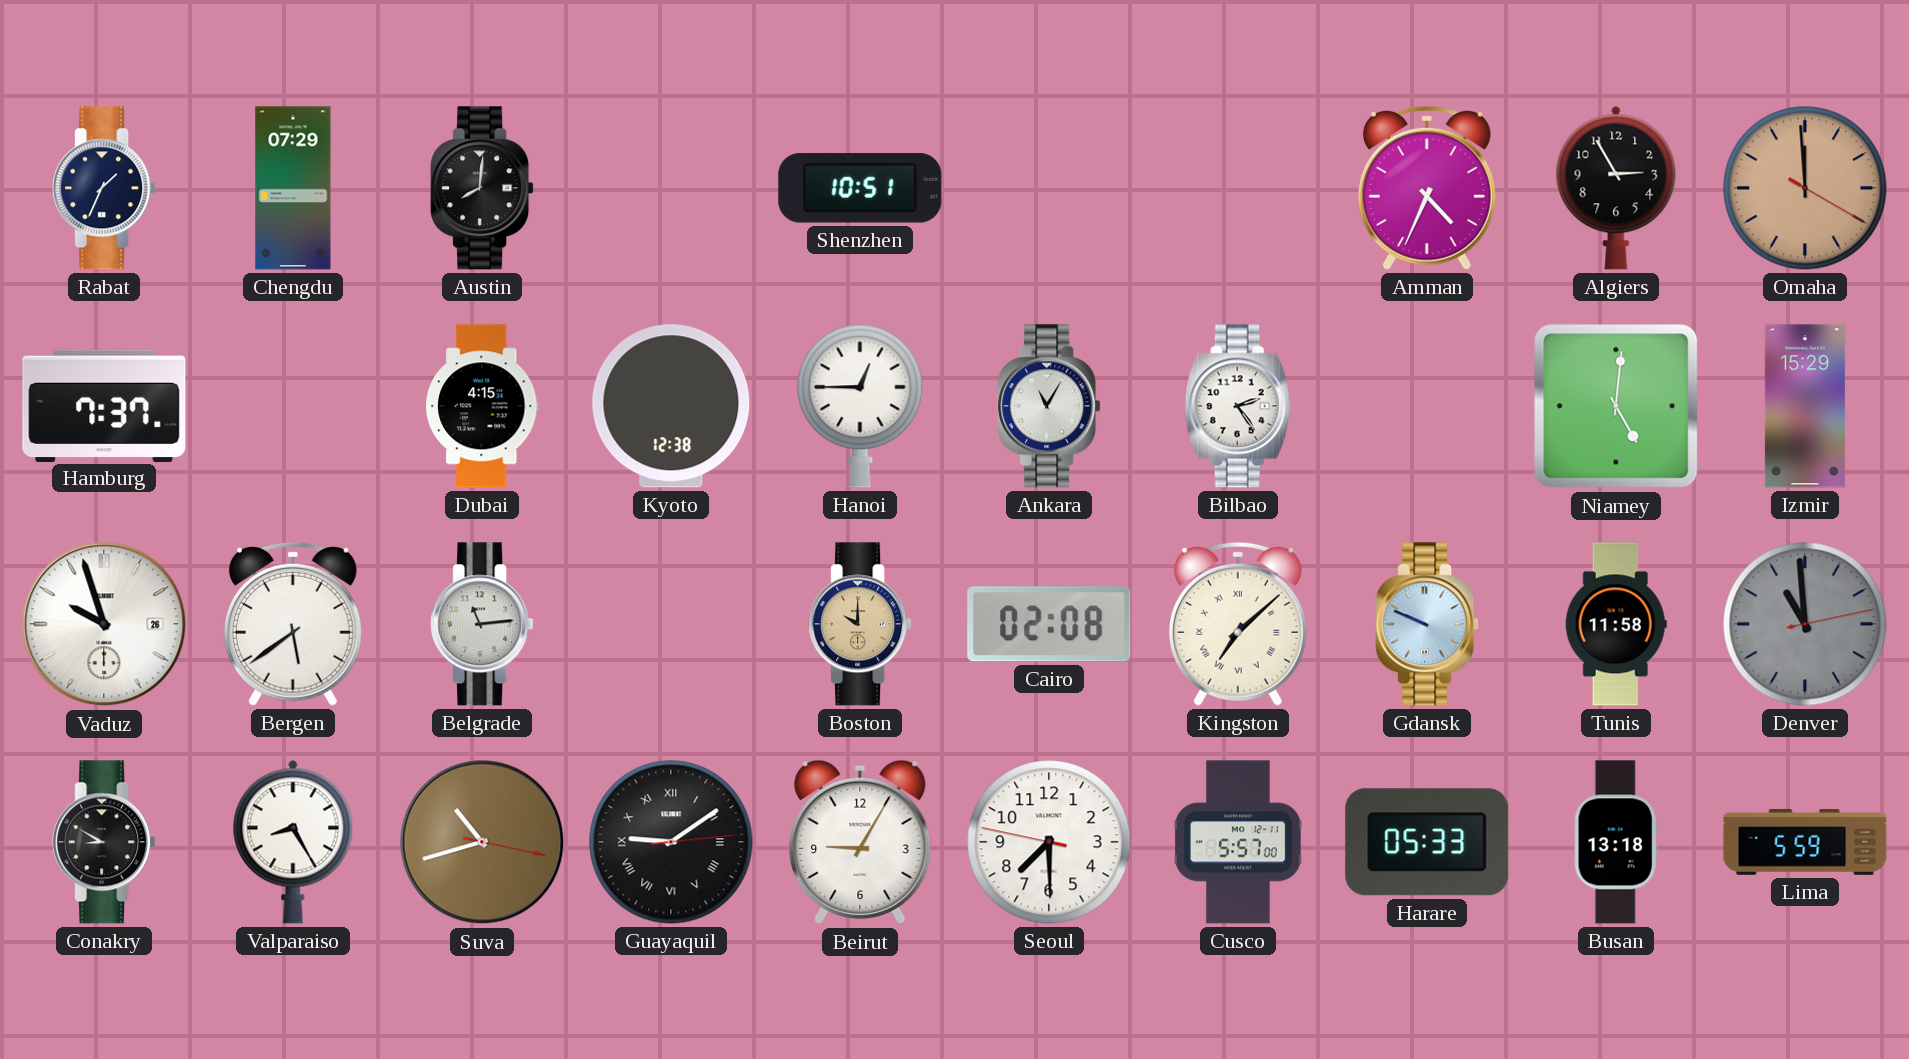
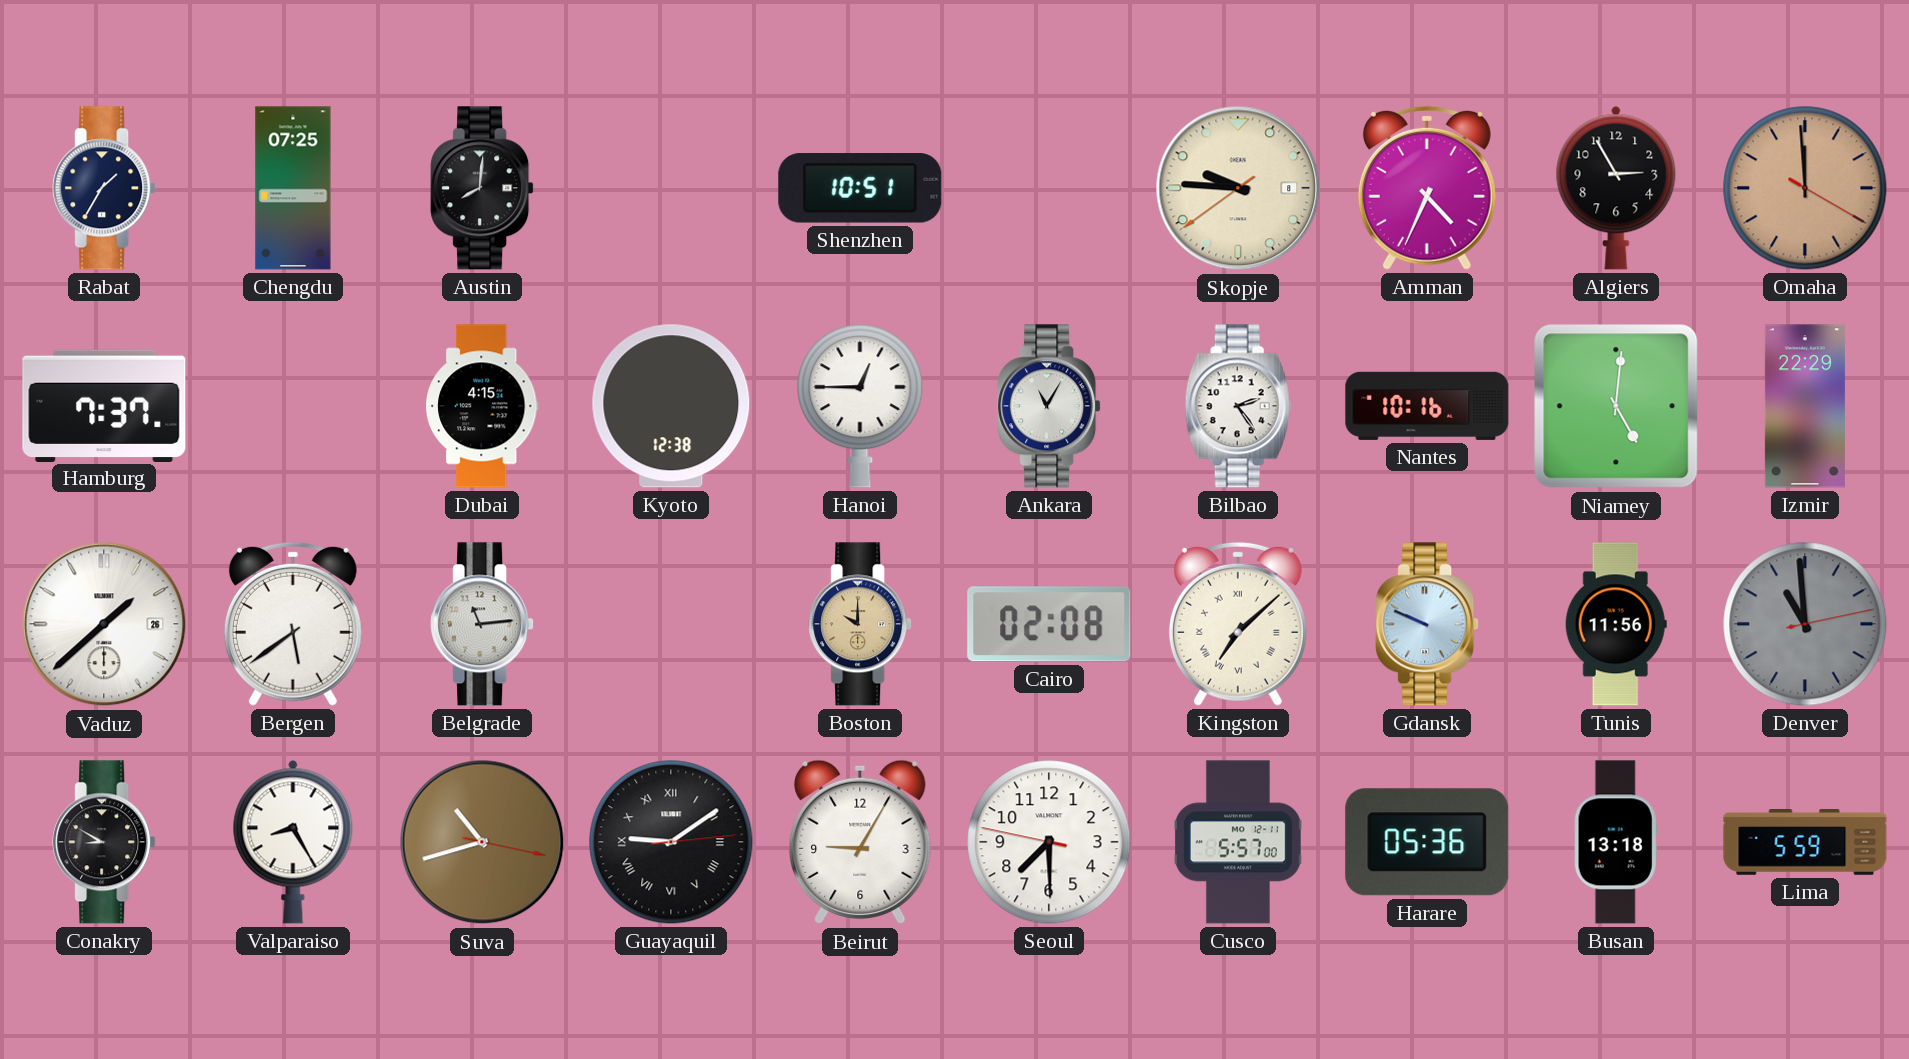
Rabat: 1:34 -> 1:35
Chengdu: 07:29 -> 07:25
Skopje: none -> 9:45
Nantes: none -> 10:16
Izmir: 15:29 -> 22:29
Vaduz: 9:57 -> 1:38
Tunis: 11:58 -> 11:56
Harare: 05:33 -> 05:36
